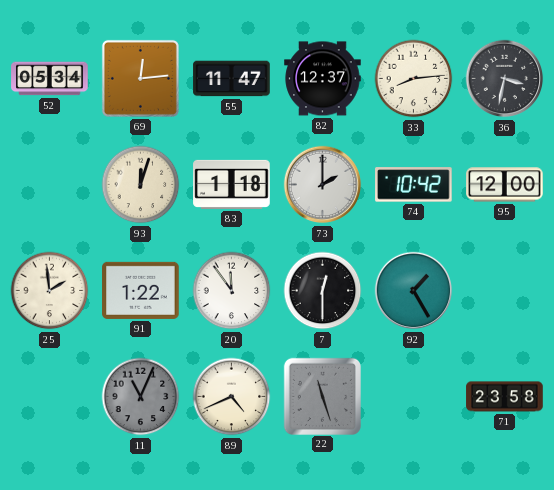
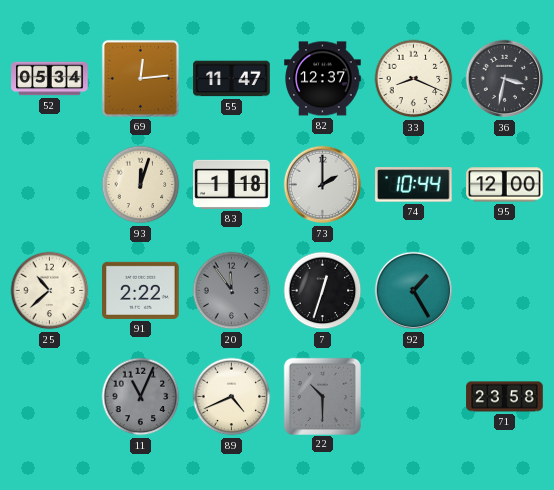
33: 8:14 -> 8:19
74: 10:42 -> 10:44
25: 1:59 -> 10:38
91: 1:22 -> 2:22
20 dial: white -> grey
7: 12:30 -> 12:33
22: 11:27 -> 10:30
